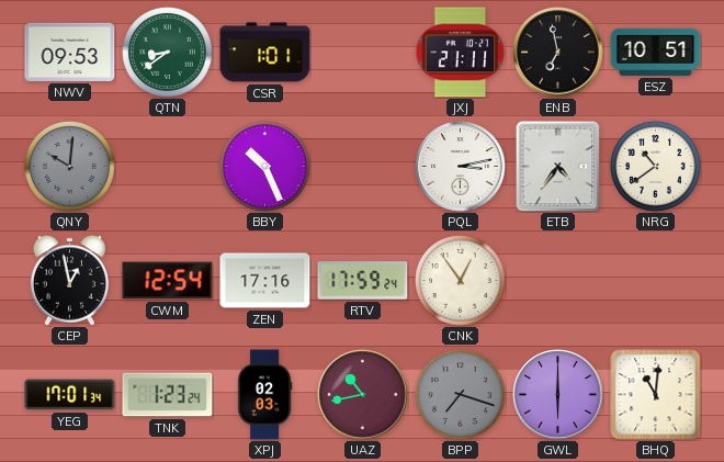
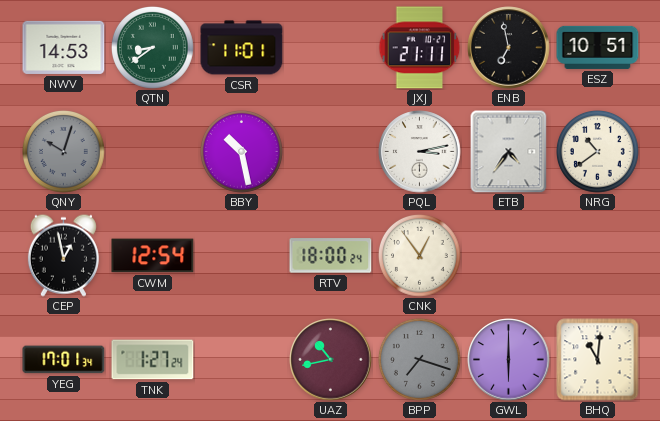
NWV: 09:53 -> 14:53
CSR: 1:01 -> 11:01
QNY: 10:01 -> 10:03
BBY: 10:26 -> 10:28
ZEN: 17:16 -> none
RTV: 17:59 -> 18:00
TNK: 1:23 -> 1:27
XPJ: 02:03 -> none
